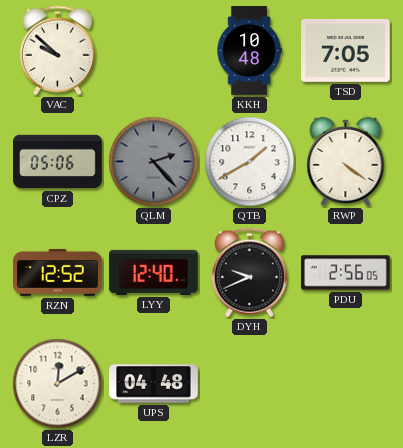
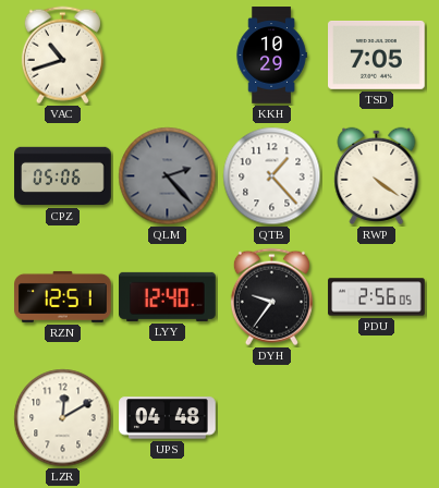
VAC: 9:52 -> 10:42
KKH: 10:48 -> 10:29
QTB: 1:40 -> 1:23
RZN: 12:52 -> 12:51
DYH: 9:41 -> 9:36
